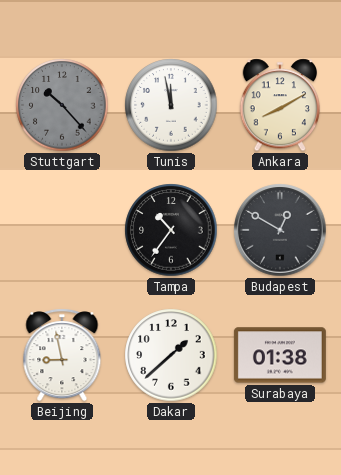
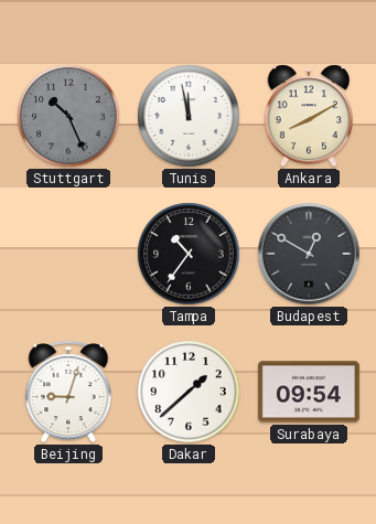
Stuttgart: 10:23 -> 10:26
Beijing: 8:58 -> 9:03
Surabaya: 01:38 -> 09:54
